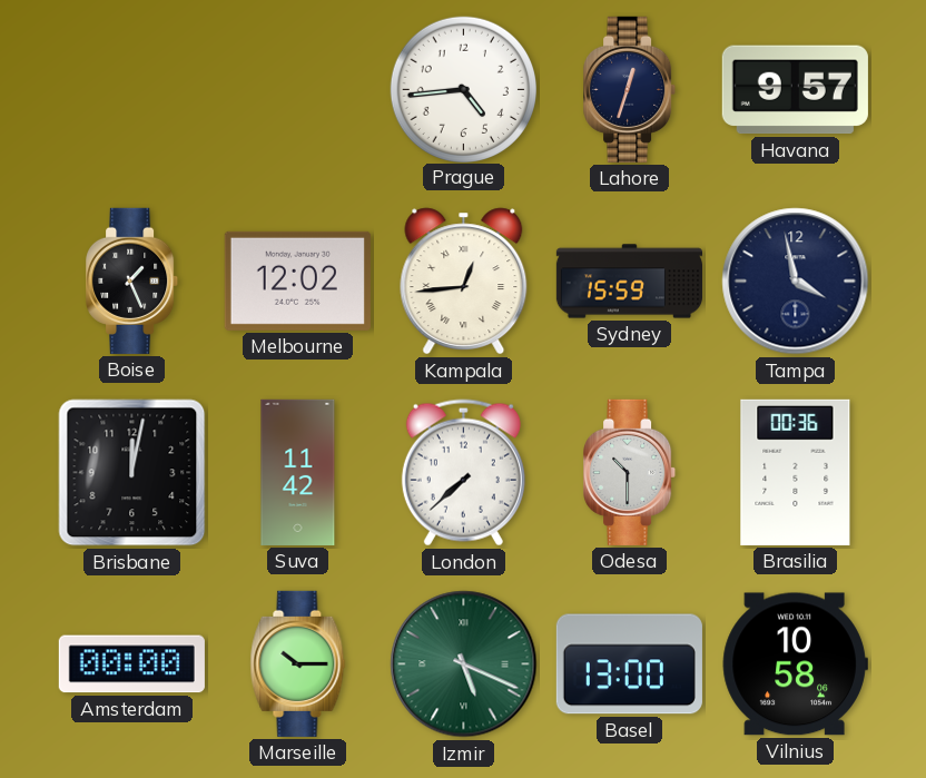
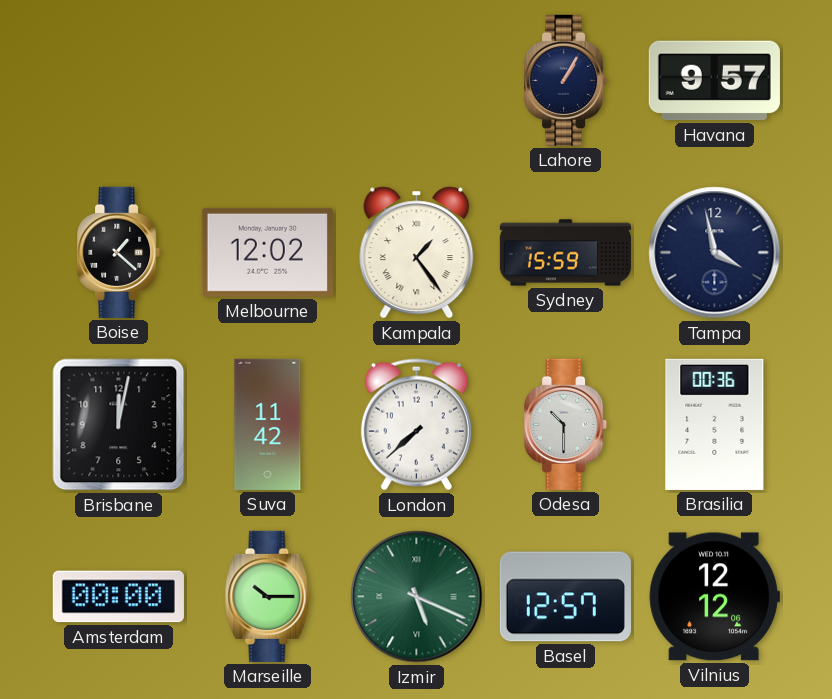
Prague: 4:44 -> none
Lahore: 12:33 -> 1:05
Boise: 1:26 -> 1:22
Kampala: 12:44 -> 1:24
Basel: 13:00 -> 12:57
Vilnius: 10:58 -> 12:12
